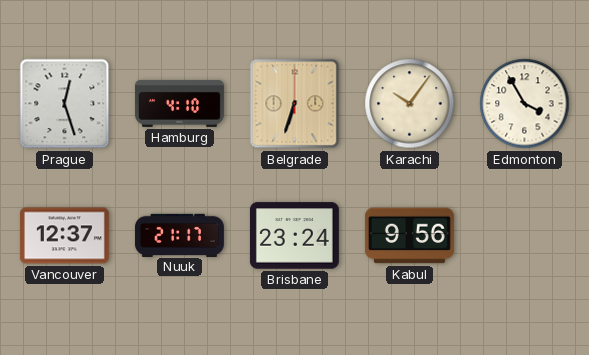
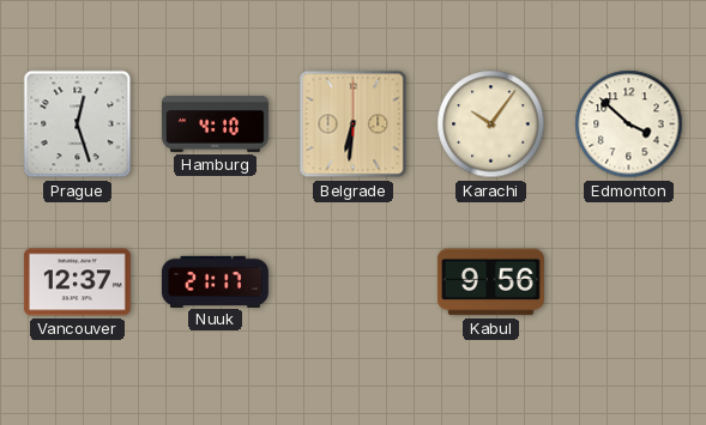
Belgrade: 6:33 -> 6:31
Edmonton: 3:55 -> 3:52
Brisbane: 23:24 -> none
